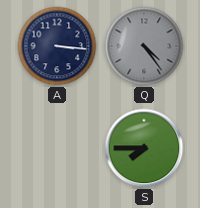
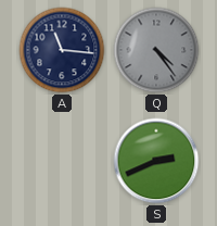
A: 3:16 -> 11:16
S: 7:45 -> 2:41
